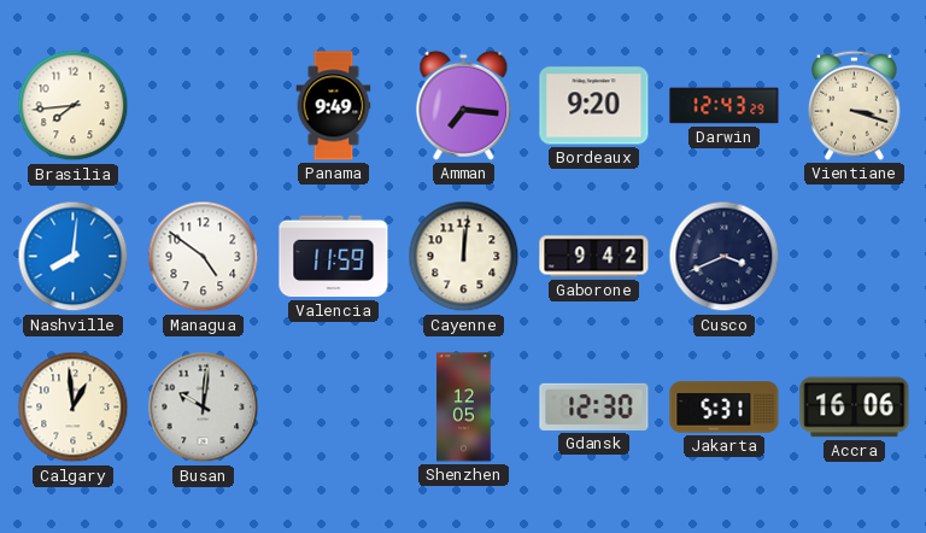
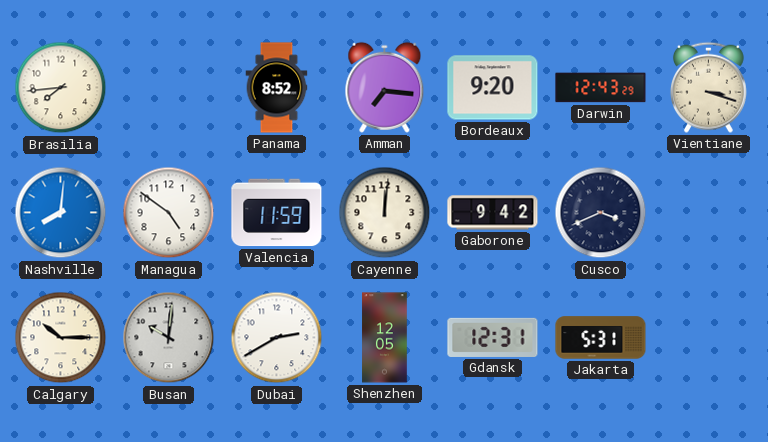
Panama: 9:49 -> 8:52
Calgary: 12:59 -> 10:15
Dubai: none -> 2:40
Gdansk: 12:30 -> 12:31
Accra: 16:06 -> none
